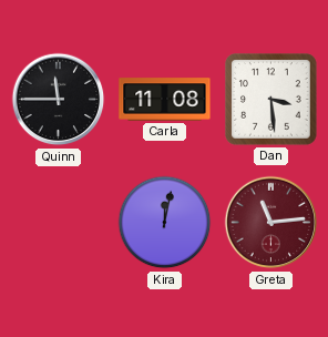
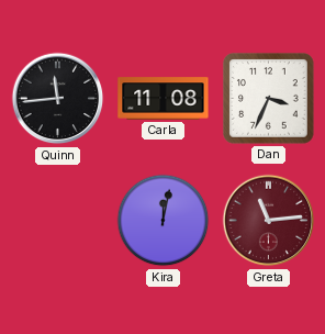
Quinn: 11:45 -> 11:44
Dan: 3:29 -> 3:34
